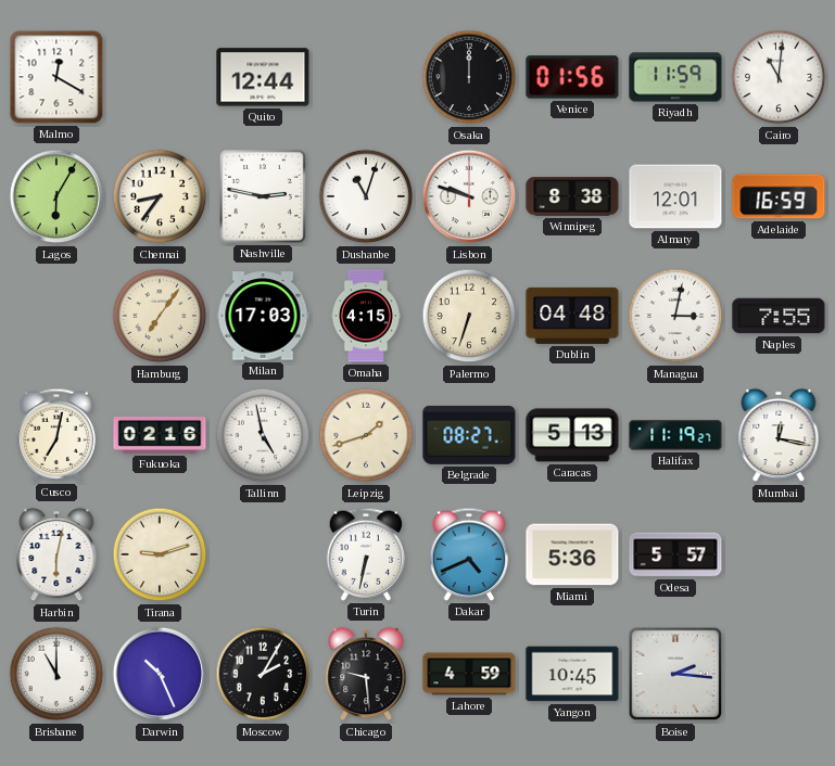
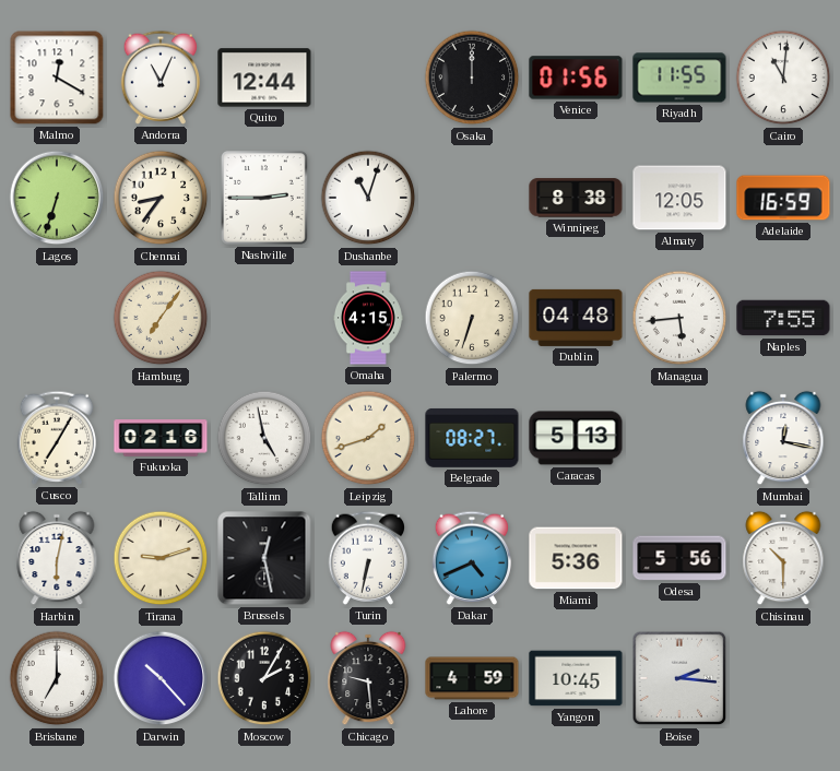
Andorra: none -> 11:04
Riyadh: 11:59 -> 11:55
Lagos: 6:05 -> 6:33
Nashville: 2:47 -> 2:45
Lisbon: 9:48 -> none
Almaty: 12:01 -> 12:05
Milan: 17:03 -> none
Managua: 3:02 -> 5:44
Cusco: 7:02 -> 7:05
Halifax: 11:19 -> none
Brussels: none -> 12:28
Odesa: 5:57 -> 5:56
Chisinau: none -> 10:30
Brisbane: 11:00 -> 7:00
Darwin: 10:26 -> 10:23
